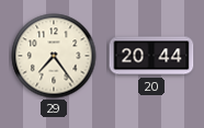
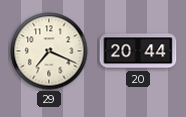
29: 7:24 -> 7:19
